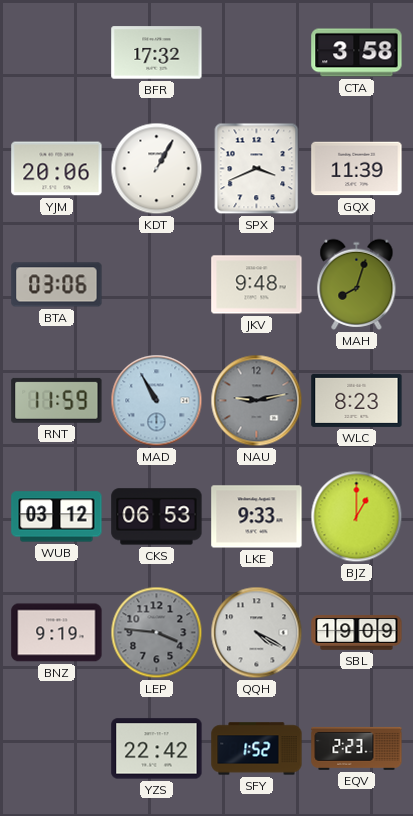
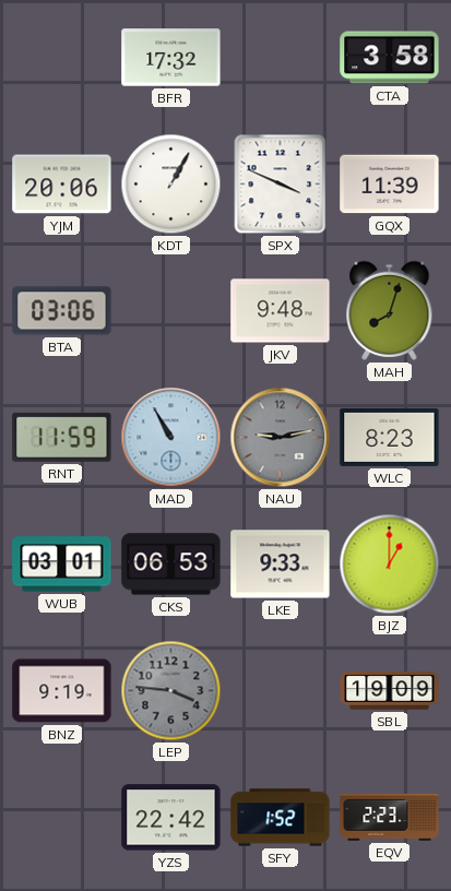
SPX: 3:41 -> 3:49
WUB: 03:12 -> 03:01
QQH: 4:20 -> none
